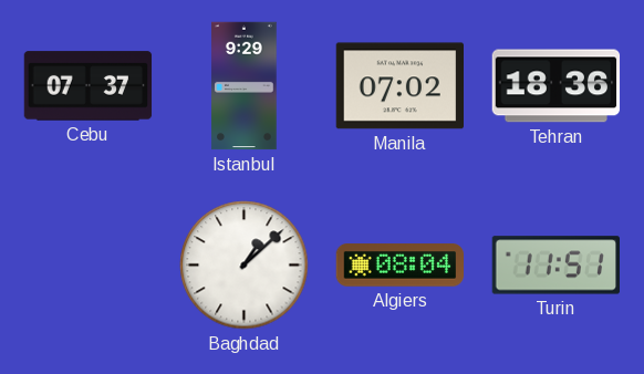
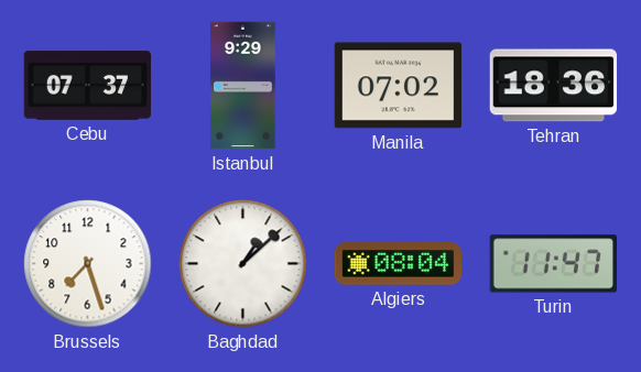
Brussels: none -> 7:27
Turin: 11:51 -> 11:47
